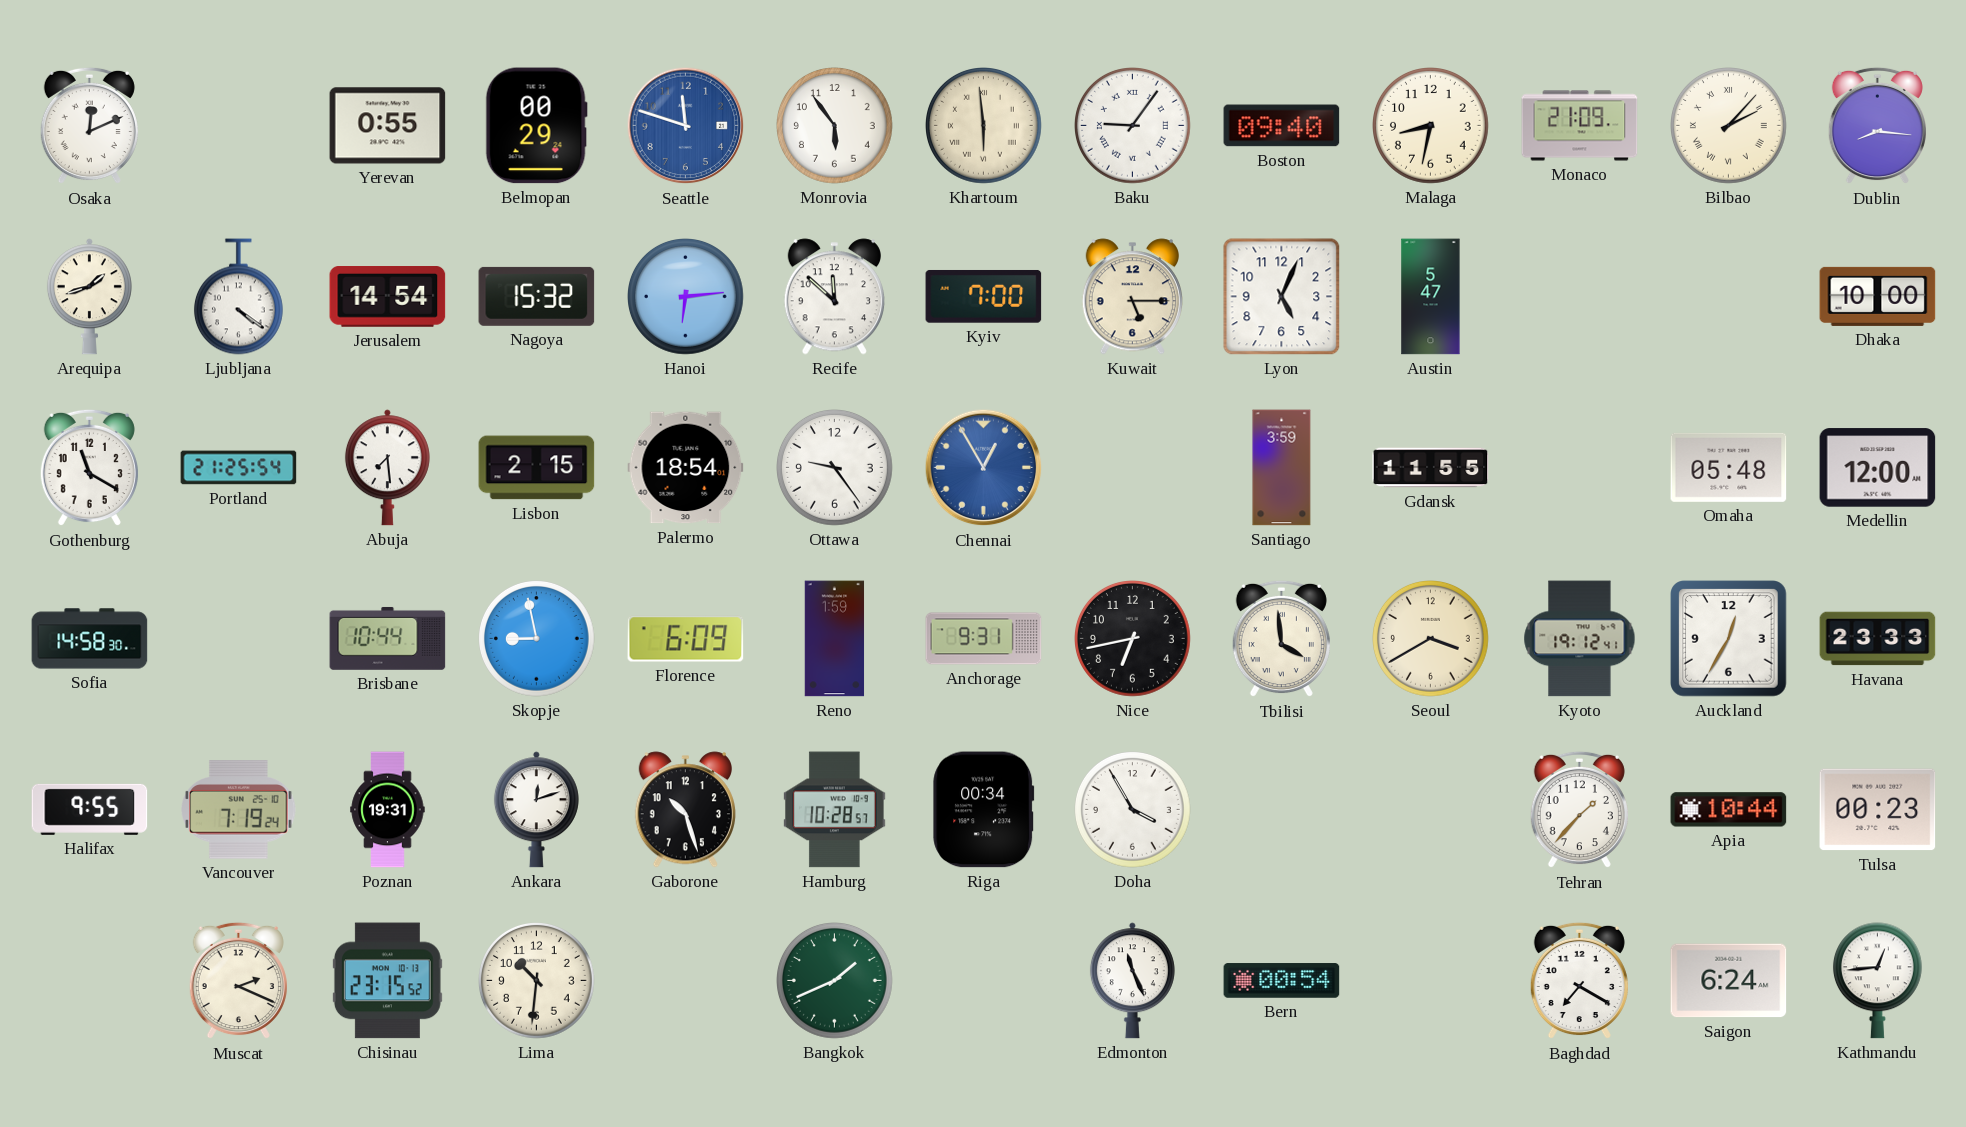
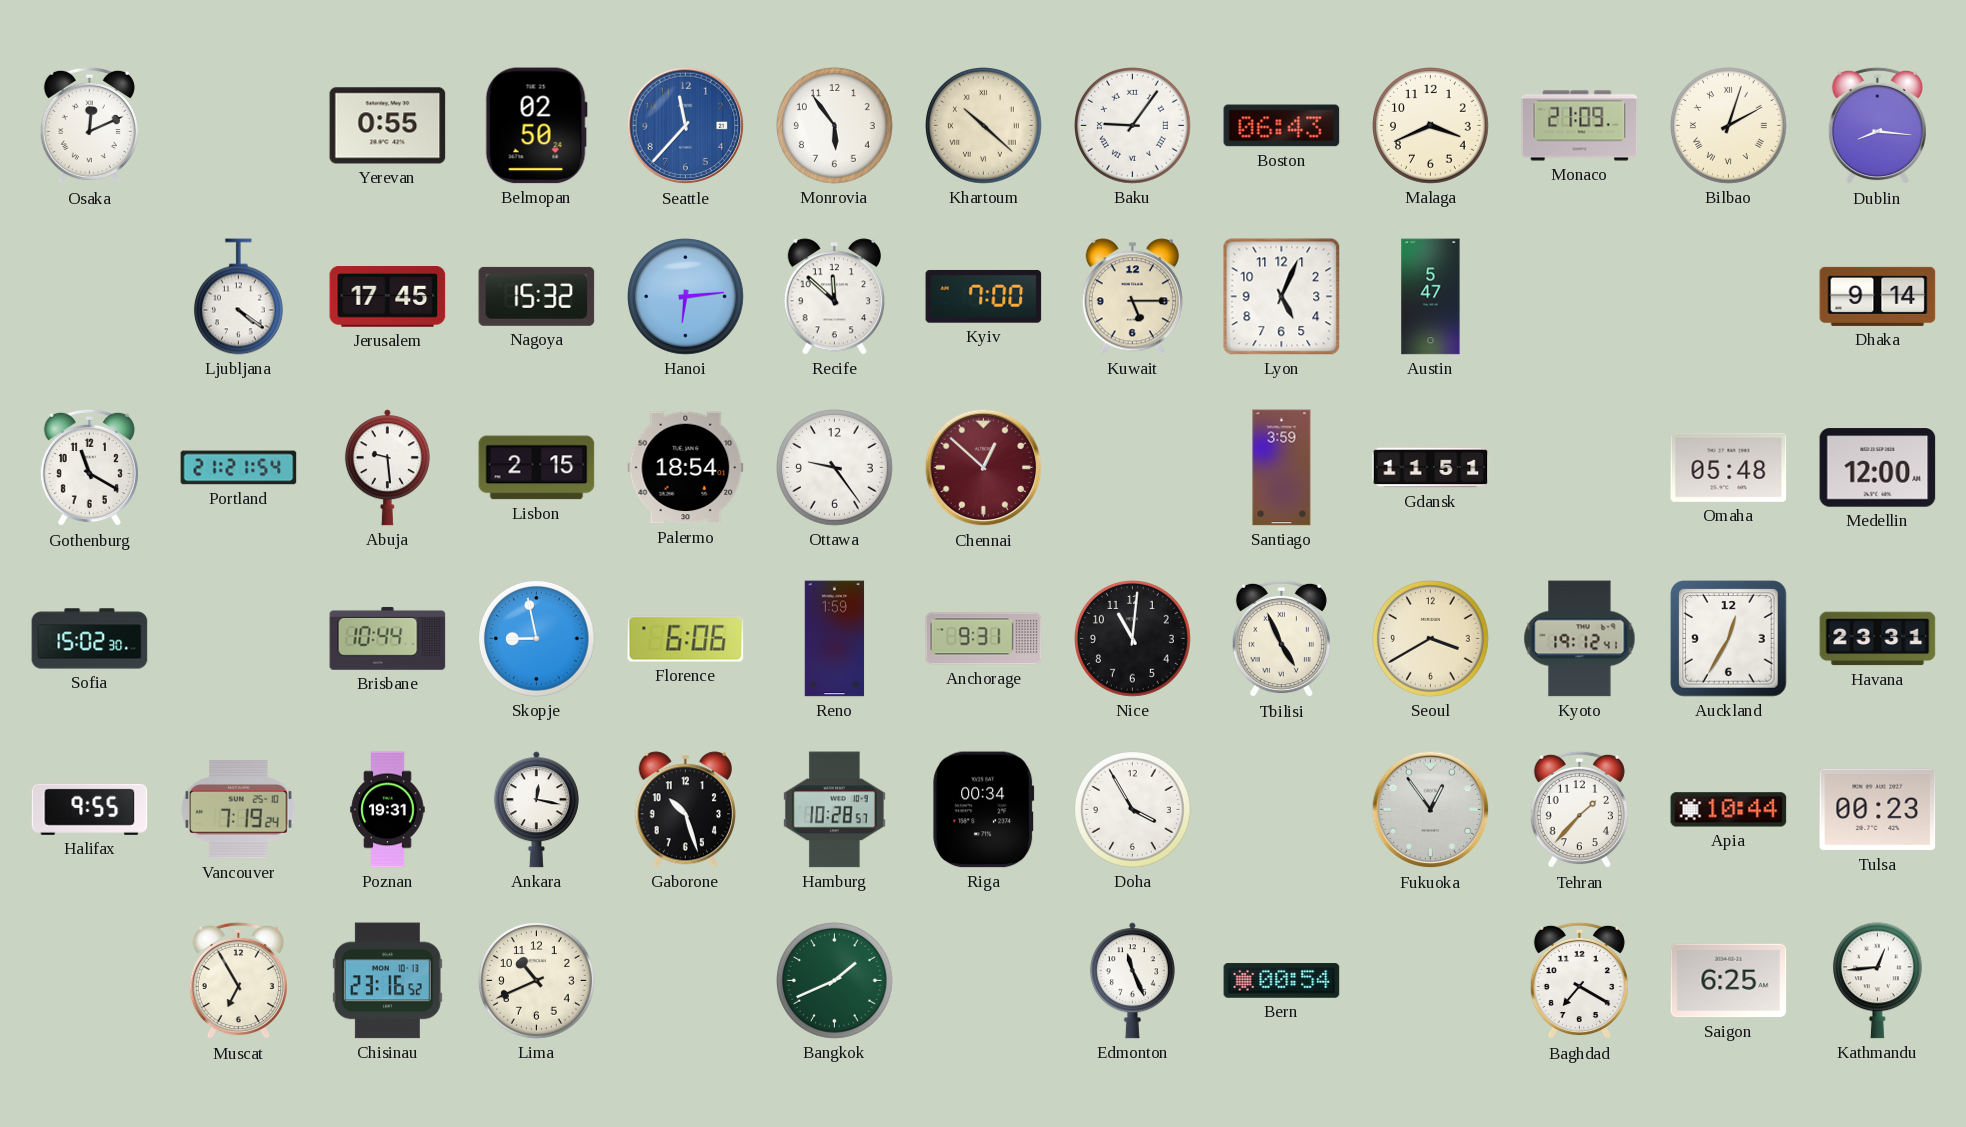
Belmopan: 00:29 -> 02:50
Seattle: 11:48 -> 11:37
Khartoum: 5:59 -> 10:22
Boston: 09:40 -> 06:43
Malaga: 8:32 -> 3:41
Bilbao: 2:07 -> 2:03
Arequipa: 1:42 -> none
Jerusalem: 14:54 -> 17:45
Dhaka: 10:00 -> 9:14
Portland: 21:25 -> 21:21
Abuja: 7:29 -> 9:29
Chennai: 12:55 -> 12:52
Chennai dial: blue -> burgundy
Gdansk: 11:55 -> 11:51
Sofia: 14:58 -> 15:02
Florence: 6:09 -> 6:06
Nice: 6:43 -> 11:01
Tbilisi: 3:59 -> 4:56
Havana: 23:33 -> 23:31
Ankara: 12:12 -> 12:17
Fukuoka: none -> 12:54
Muscat: 2:19 -> 6:55
Chisinau: 23:15 -> 23:16
Lima: 10:31 -> 10:41
Saigon: 6:24 -> 6:25
